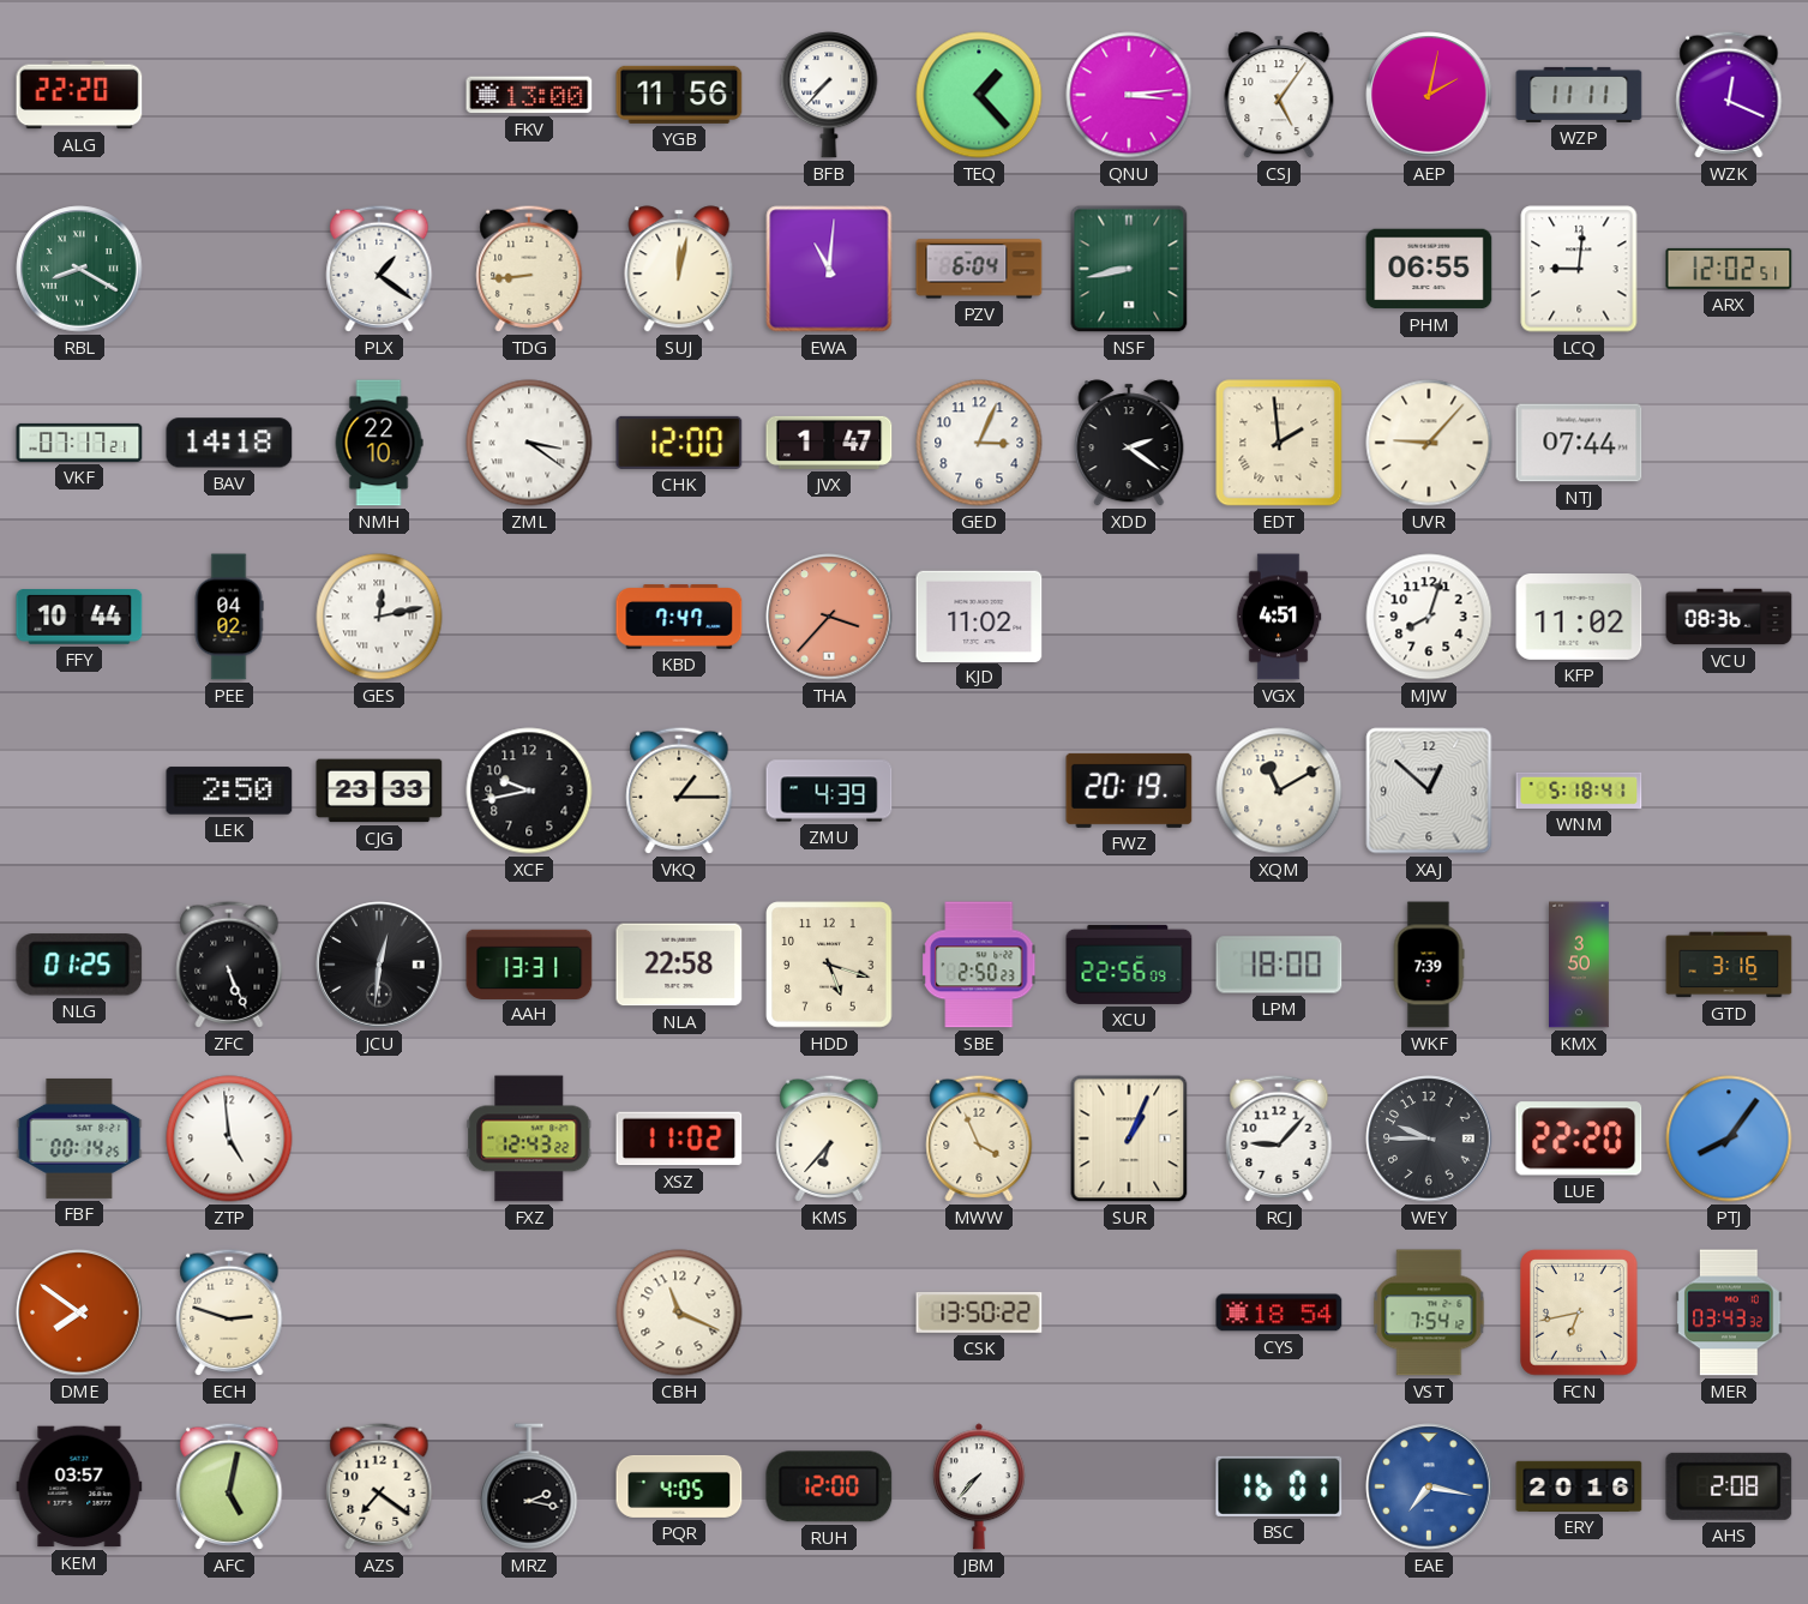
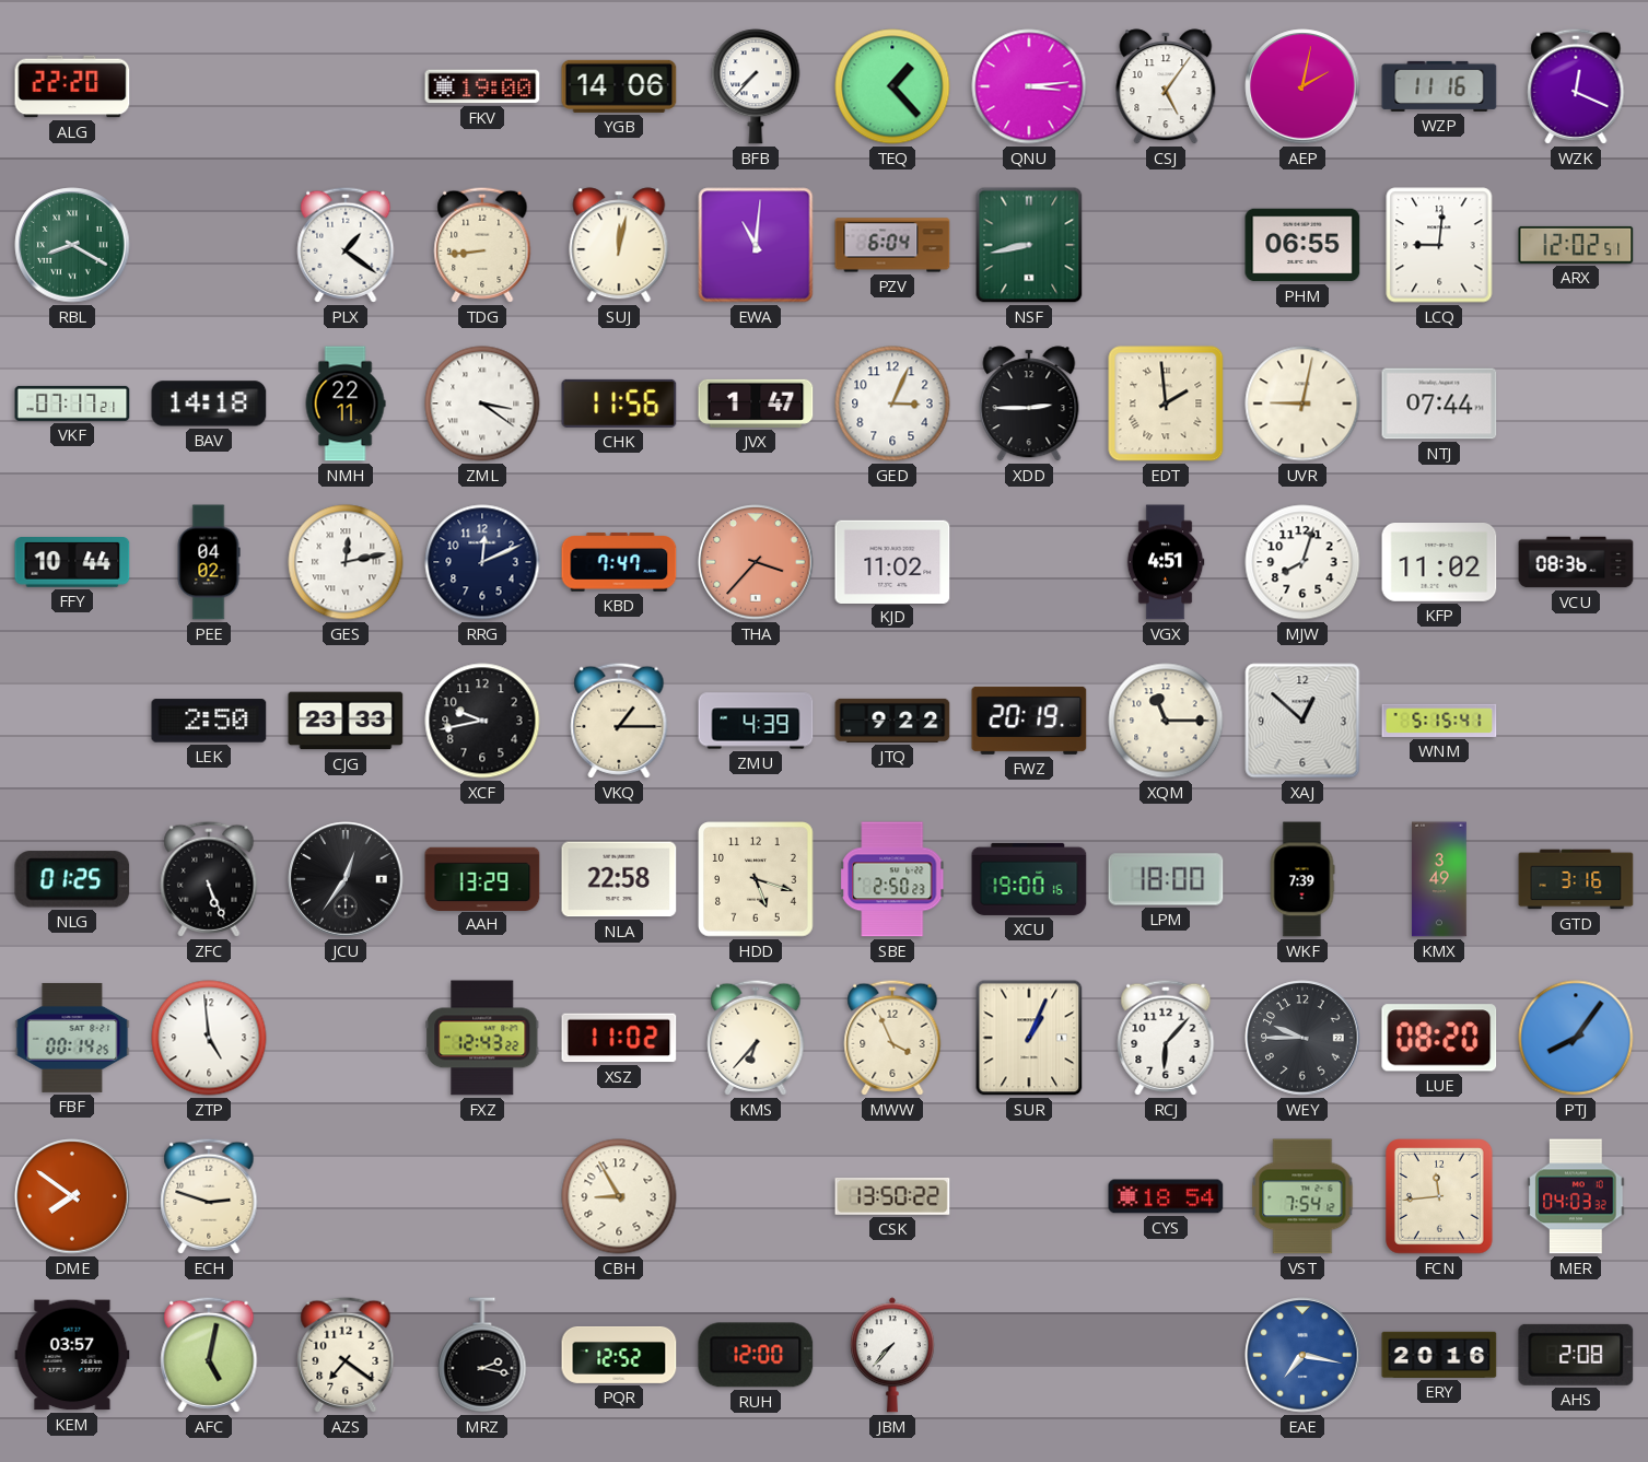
FKV: 13:00 -> 19:00
YGB: 11:56 -> 14:06
WZP: 11:11 -> 11:16
NMH: 22:10 -> 22:11
CHK: 12:00 -> 11:56
XDD: 2:21 -> 2:45
UVR: 9:07 -> 9:02
RRG: none -> 12:11
JTQ: none -> 9:22
XQM: 11:10 -> 11:15
WNM: 5:18 -> 5:15
JCU: 12:31 -> 12:36
AAH: 13:31 -> 13:29
XCU: 22:56 -> 19:00
KMX: 3:50 -> 3:49
RCJ: 9:07 -> 6:07
LUE: 22:20 -> 08:20
CBH: 11:19 -> 8:55
FCN: 6:43 -> 11:44
MER: 03:43 -> 04:03
PQR: 4:05 -> 12:52
BSC: 16:01 -> none
